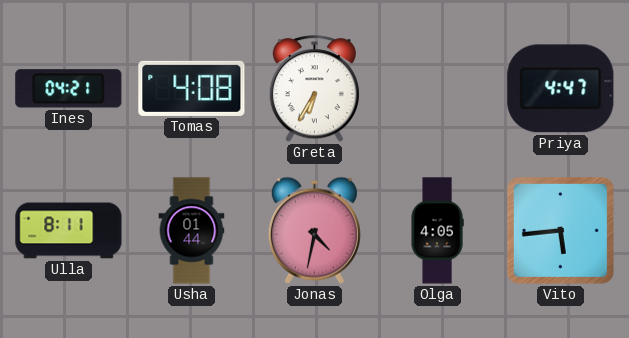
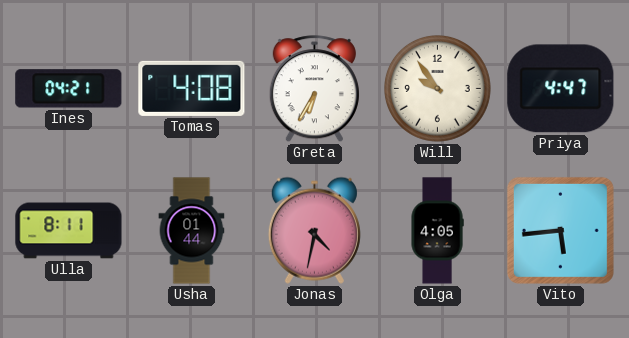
Will: none -> 9:54
